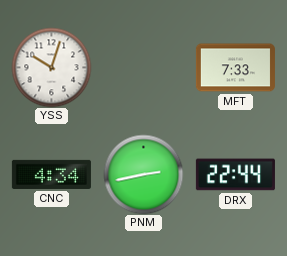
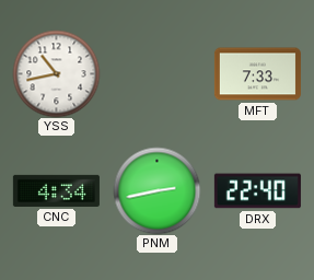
YSS: 10:03 -> 10:43
DRX: 22:44 -> 22:40
